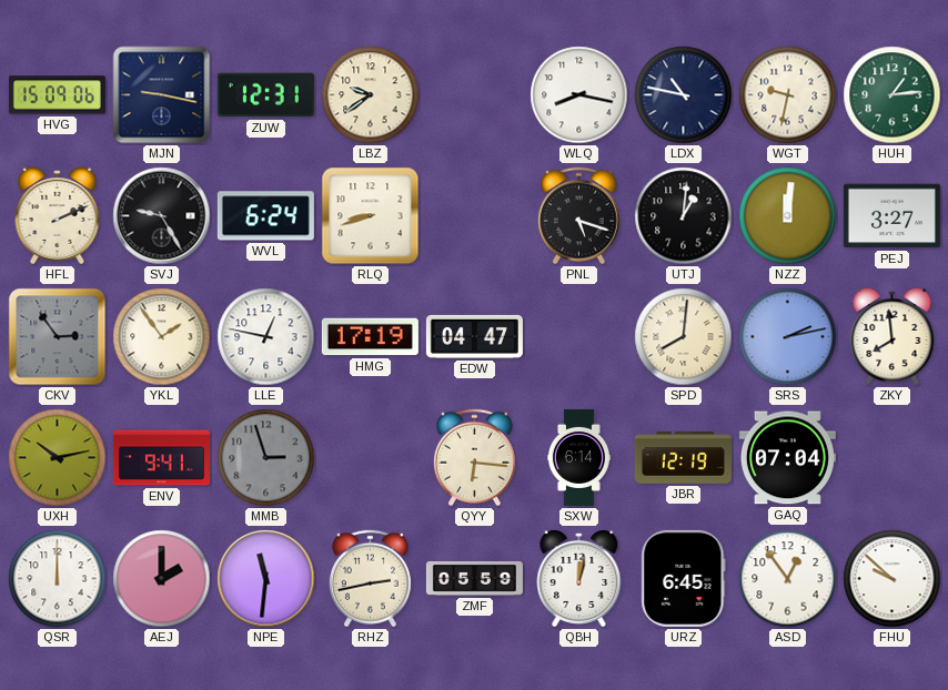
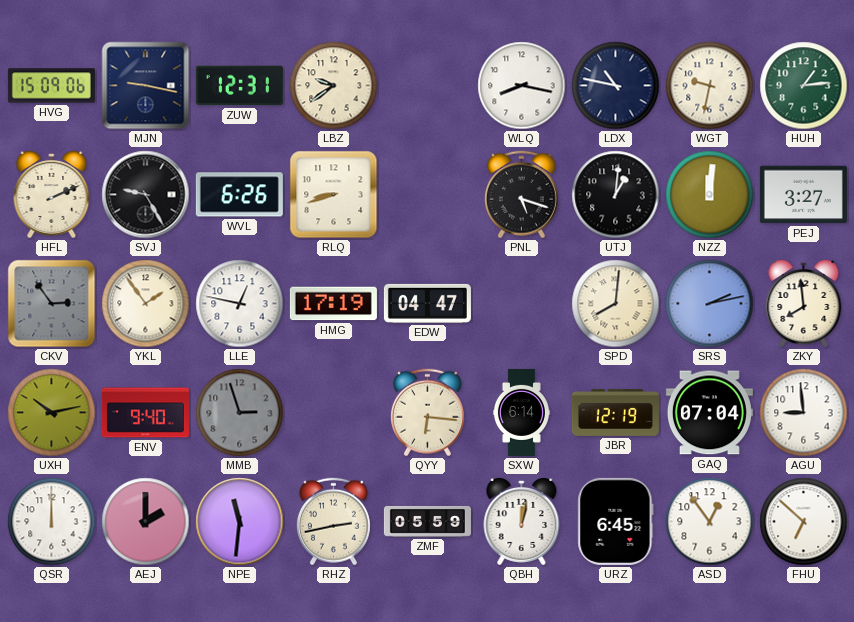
WVL: 6:24 -> 6:26
ENV: 9:41 -> 9:40
AGU: none -> 8:59
FHU: 9:52 -> 6:52
